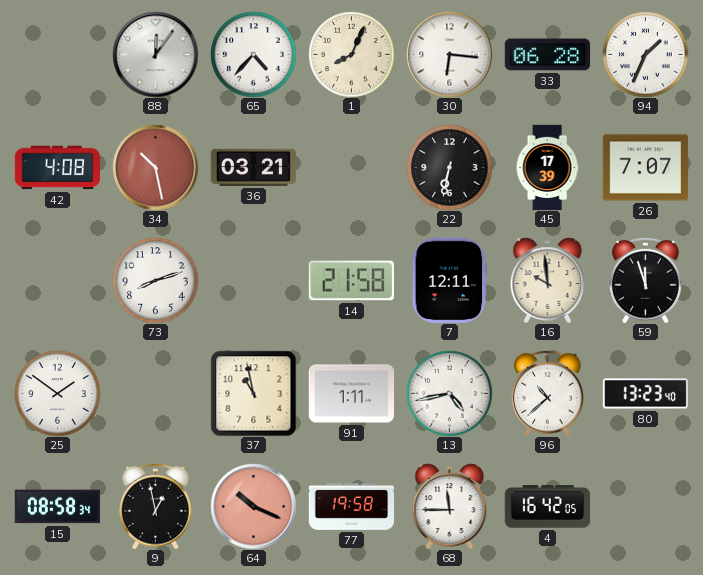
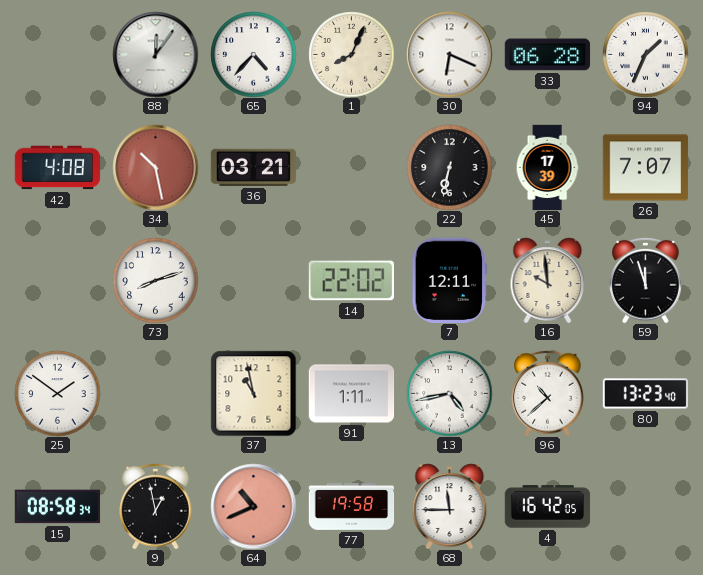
30: 6:16 -> 6:19
14: 21:58 -> 22:02
64: 10:19 -> 10:41
